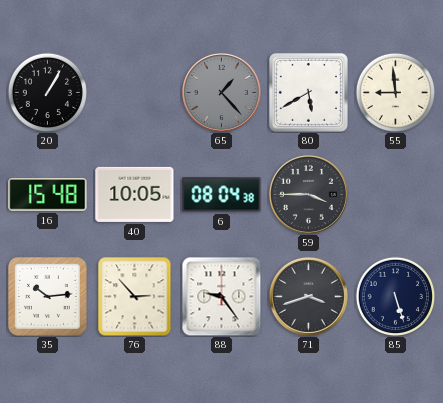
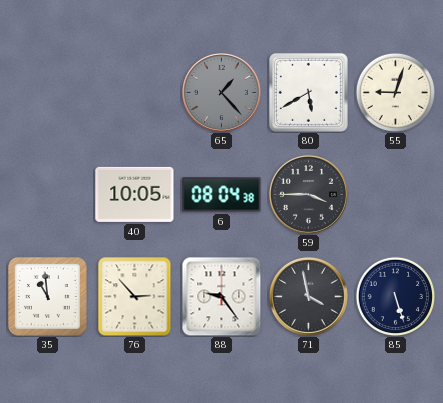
20: 1:05 -> none
55: 8:59 -> 9:03
16: 15:48 -> none
35: 10:14 -> 10:59
71: 3:42 -> 3:58
